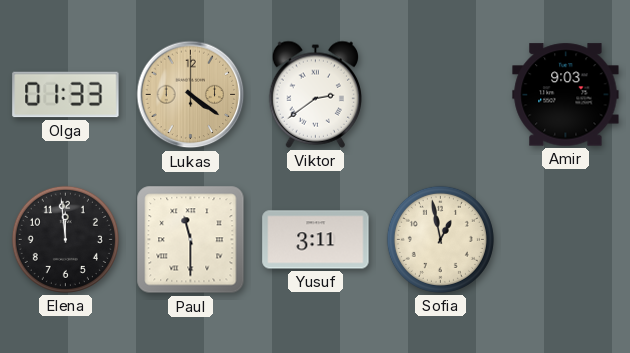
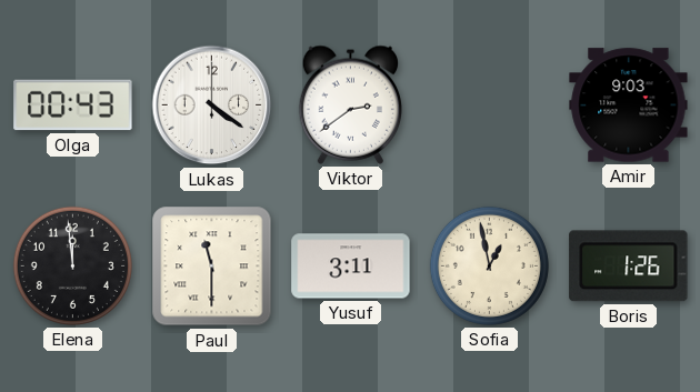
Olga: 01:33 -> 00:43
Lukas dial: champagne -> white
Boris: none -> 1:26
